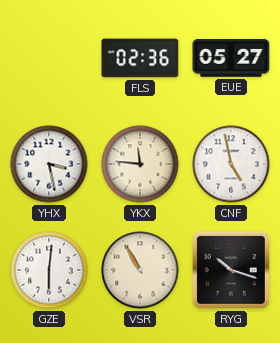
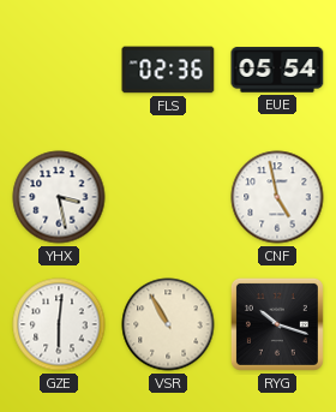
EUE: 05:27 -> 05:54
YKX: 11:46 -> none
